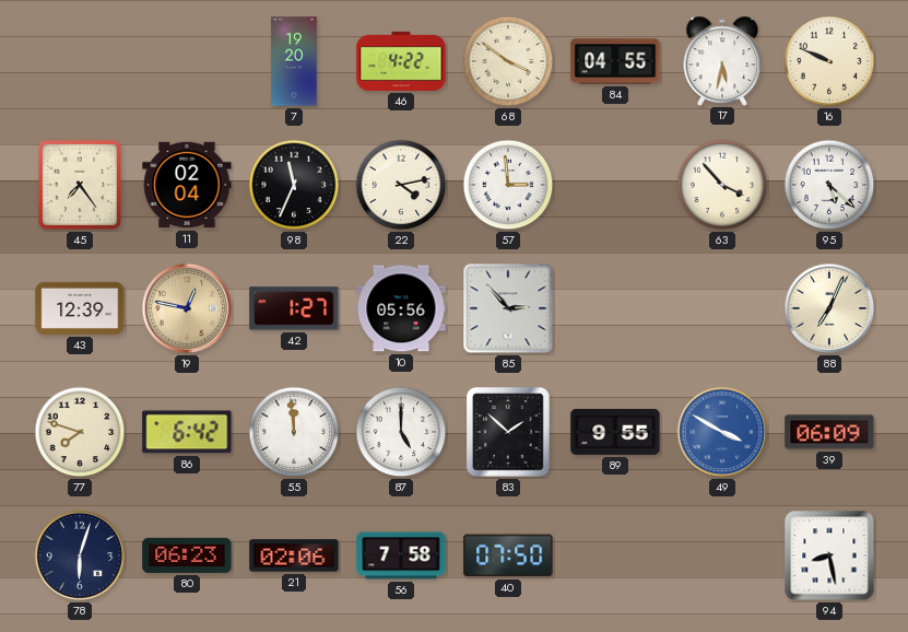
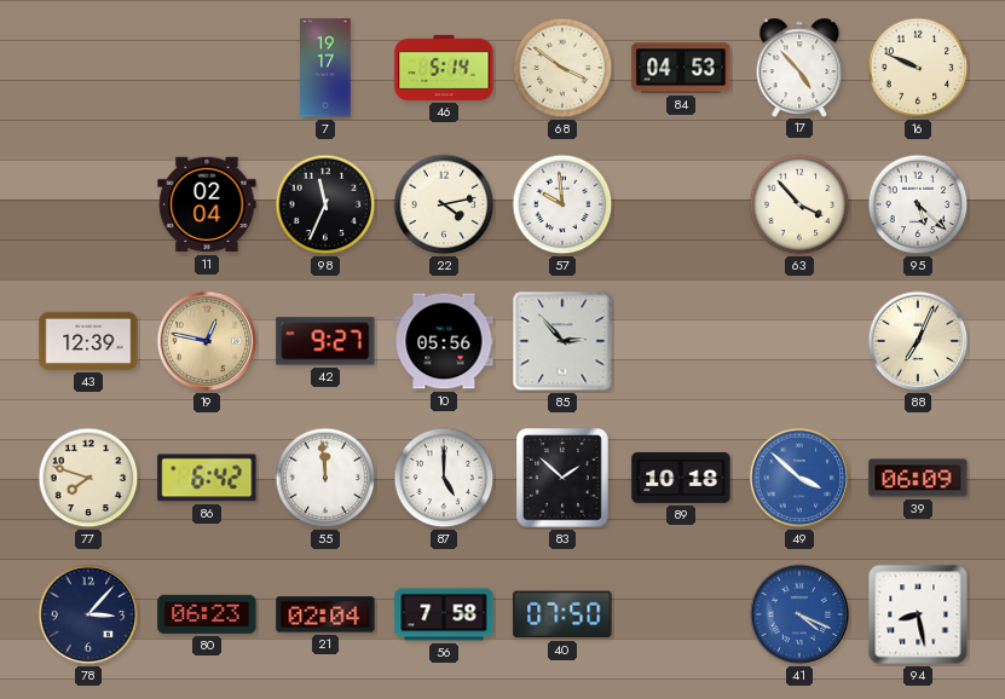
7: 19:20 -> 19:17
46: 4:22 -> 5:14
84: 04:55 -> 04:53
17: 5:32 -> 4:53
45: 7:24 -> none
57: 2:59 -> 9:59
42: 1:27 -> 9:27
89: 9:55 -> 10:18
49: 3:50 -> 3:52
78: 6:03 -> 3:07
21: 02:06 -> 02:04
41: none -> 4:19
